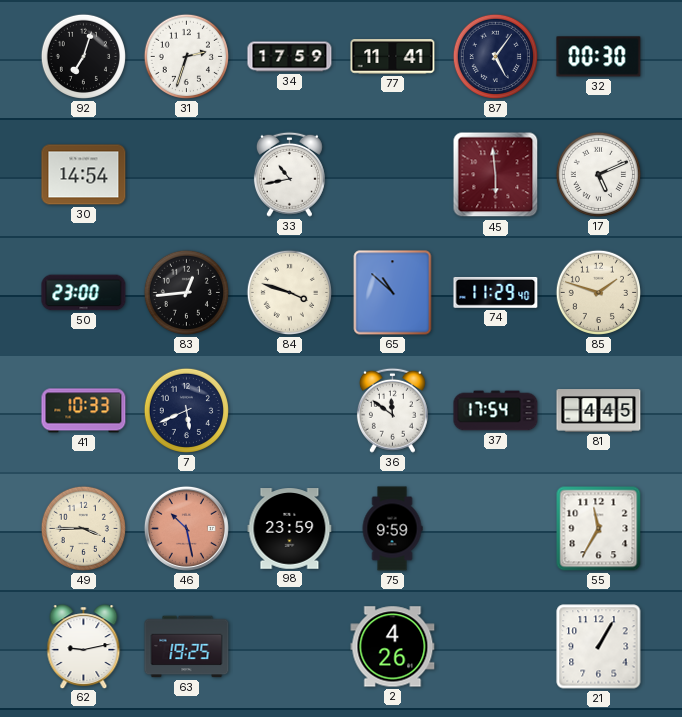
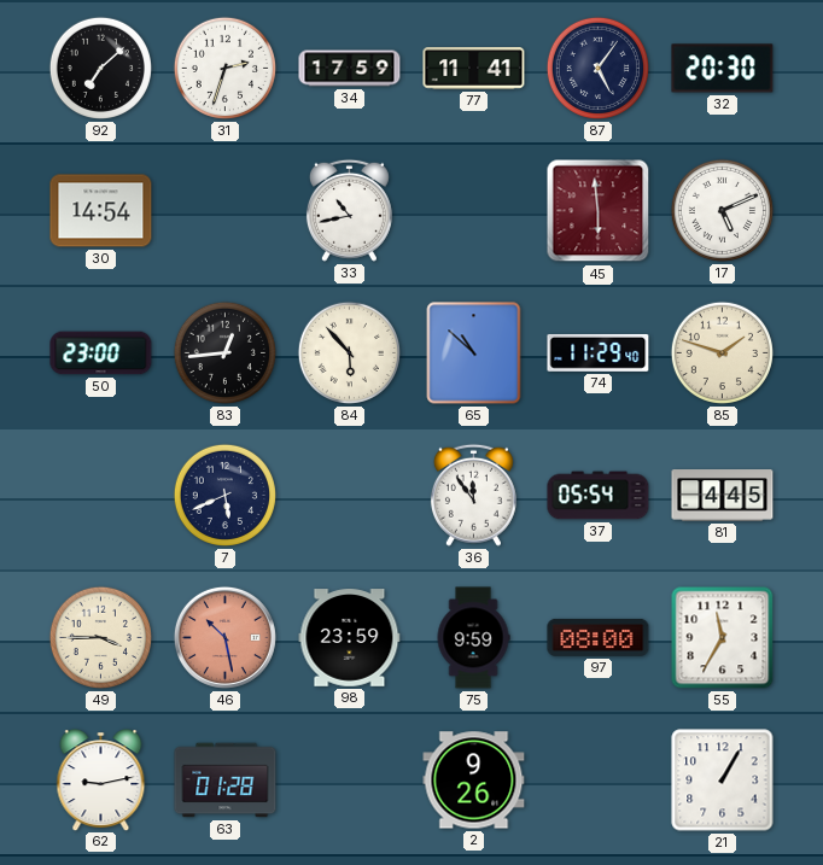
92: 7:03 -> 7:08
32: 00:30 -> 20:30
84: 3:48 -> 5:53
41: 10:33 -> none
36: 11:51 -> 11:54
37: 17:54 -> 05:54
97: none -> 08:00
63: 19:25 -> 01:28
2: 4:26 -> 9:26
